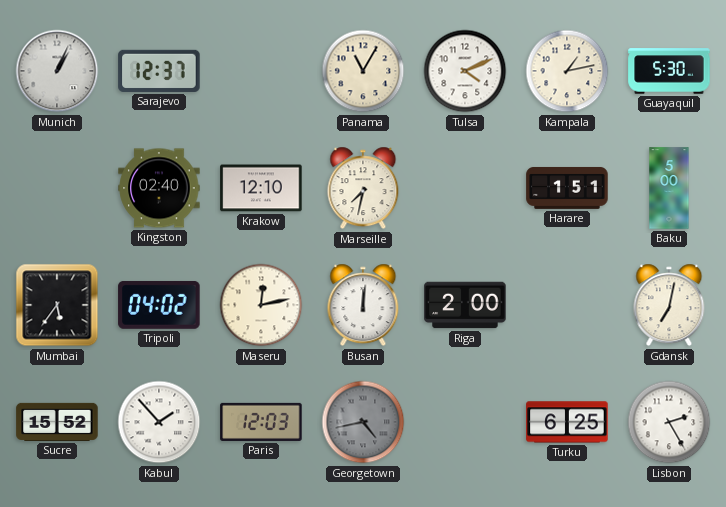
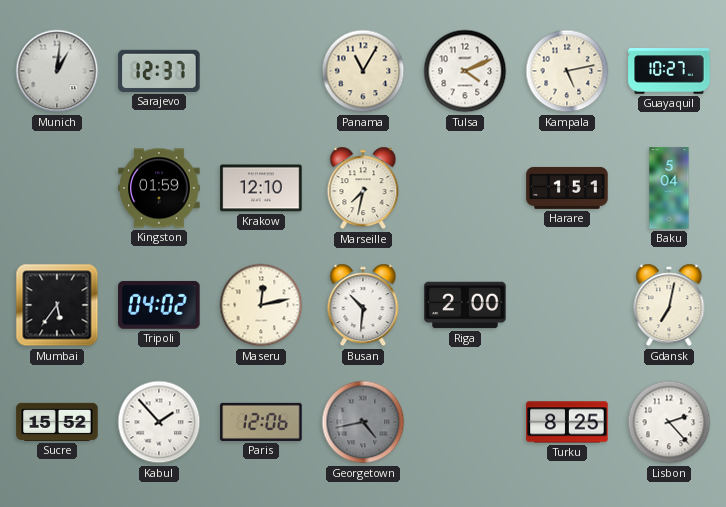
Munich: 1:04 -> 1:01
Kampala: 1:13 -> 5:13
Guayaquil: 5:30 -> 10:27
Kingston: 02:40 -> 01:59
Baku: 5:00 -> 5:04
Busan: 12:01 -> 10:31
Paris: 12:03 -> 12:06
Turku: 6:25 -> 8:25
Lisbon: 2:25 -> 2:23
